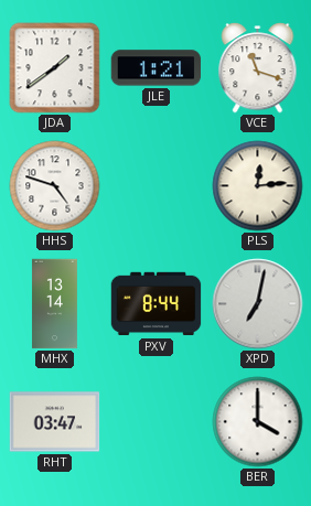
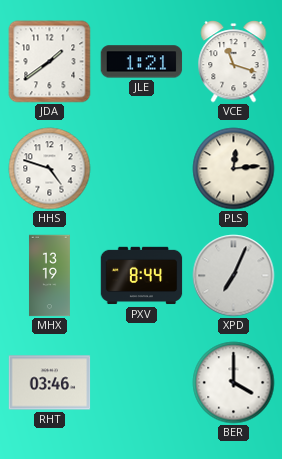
MHX: 13:14 -> 13:19
XPD: 7:02 -> 7:04
RHT: 03:47 -> 03:46
